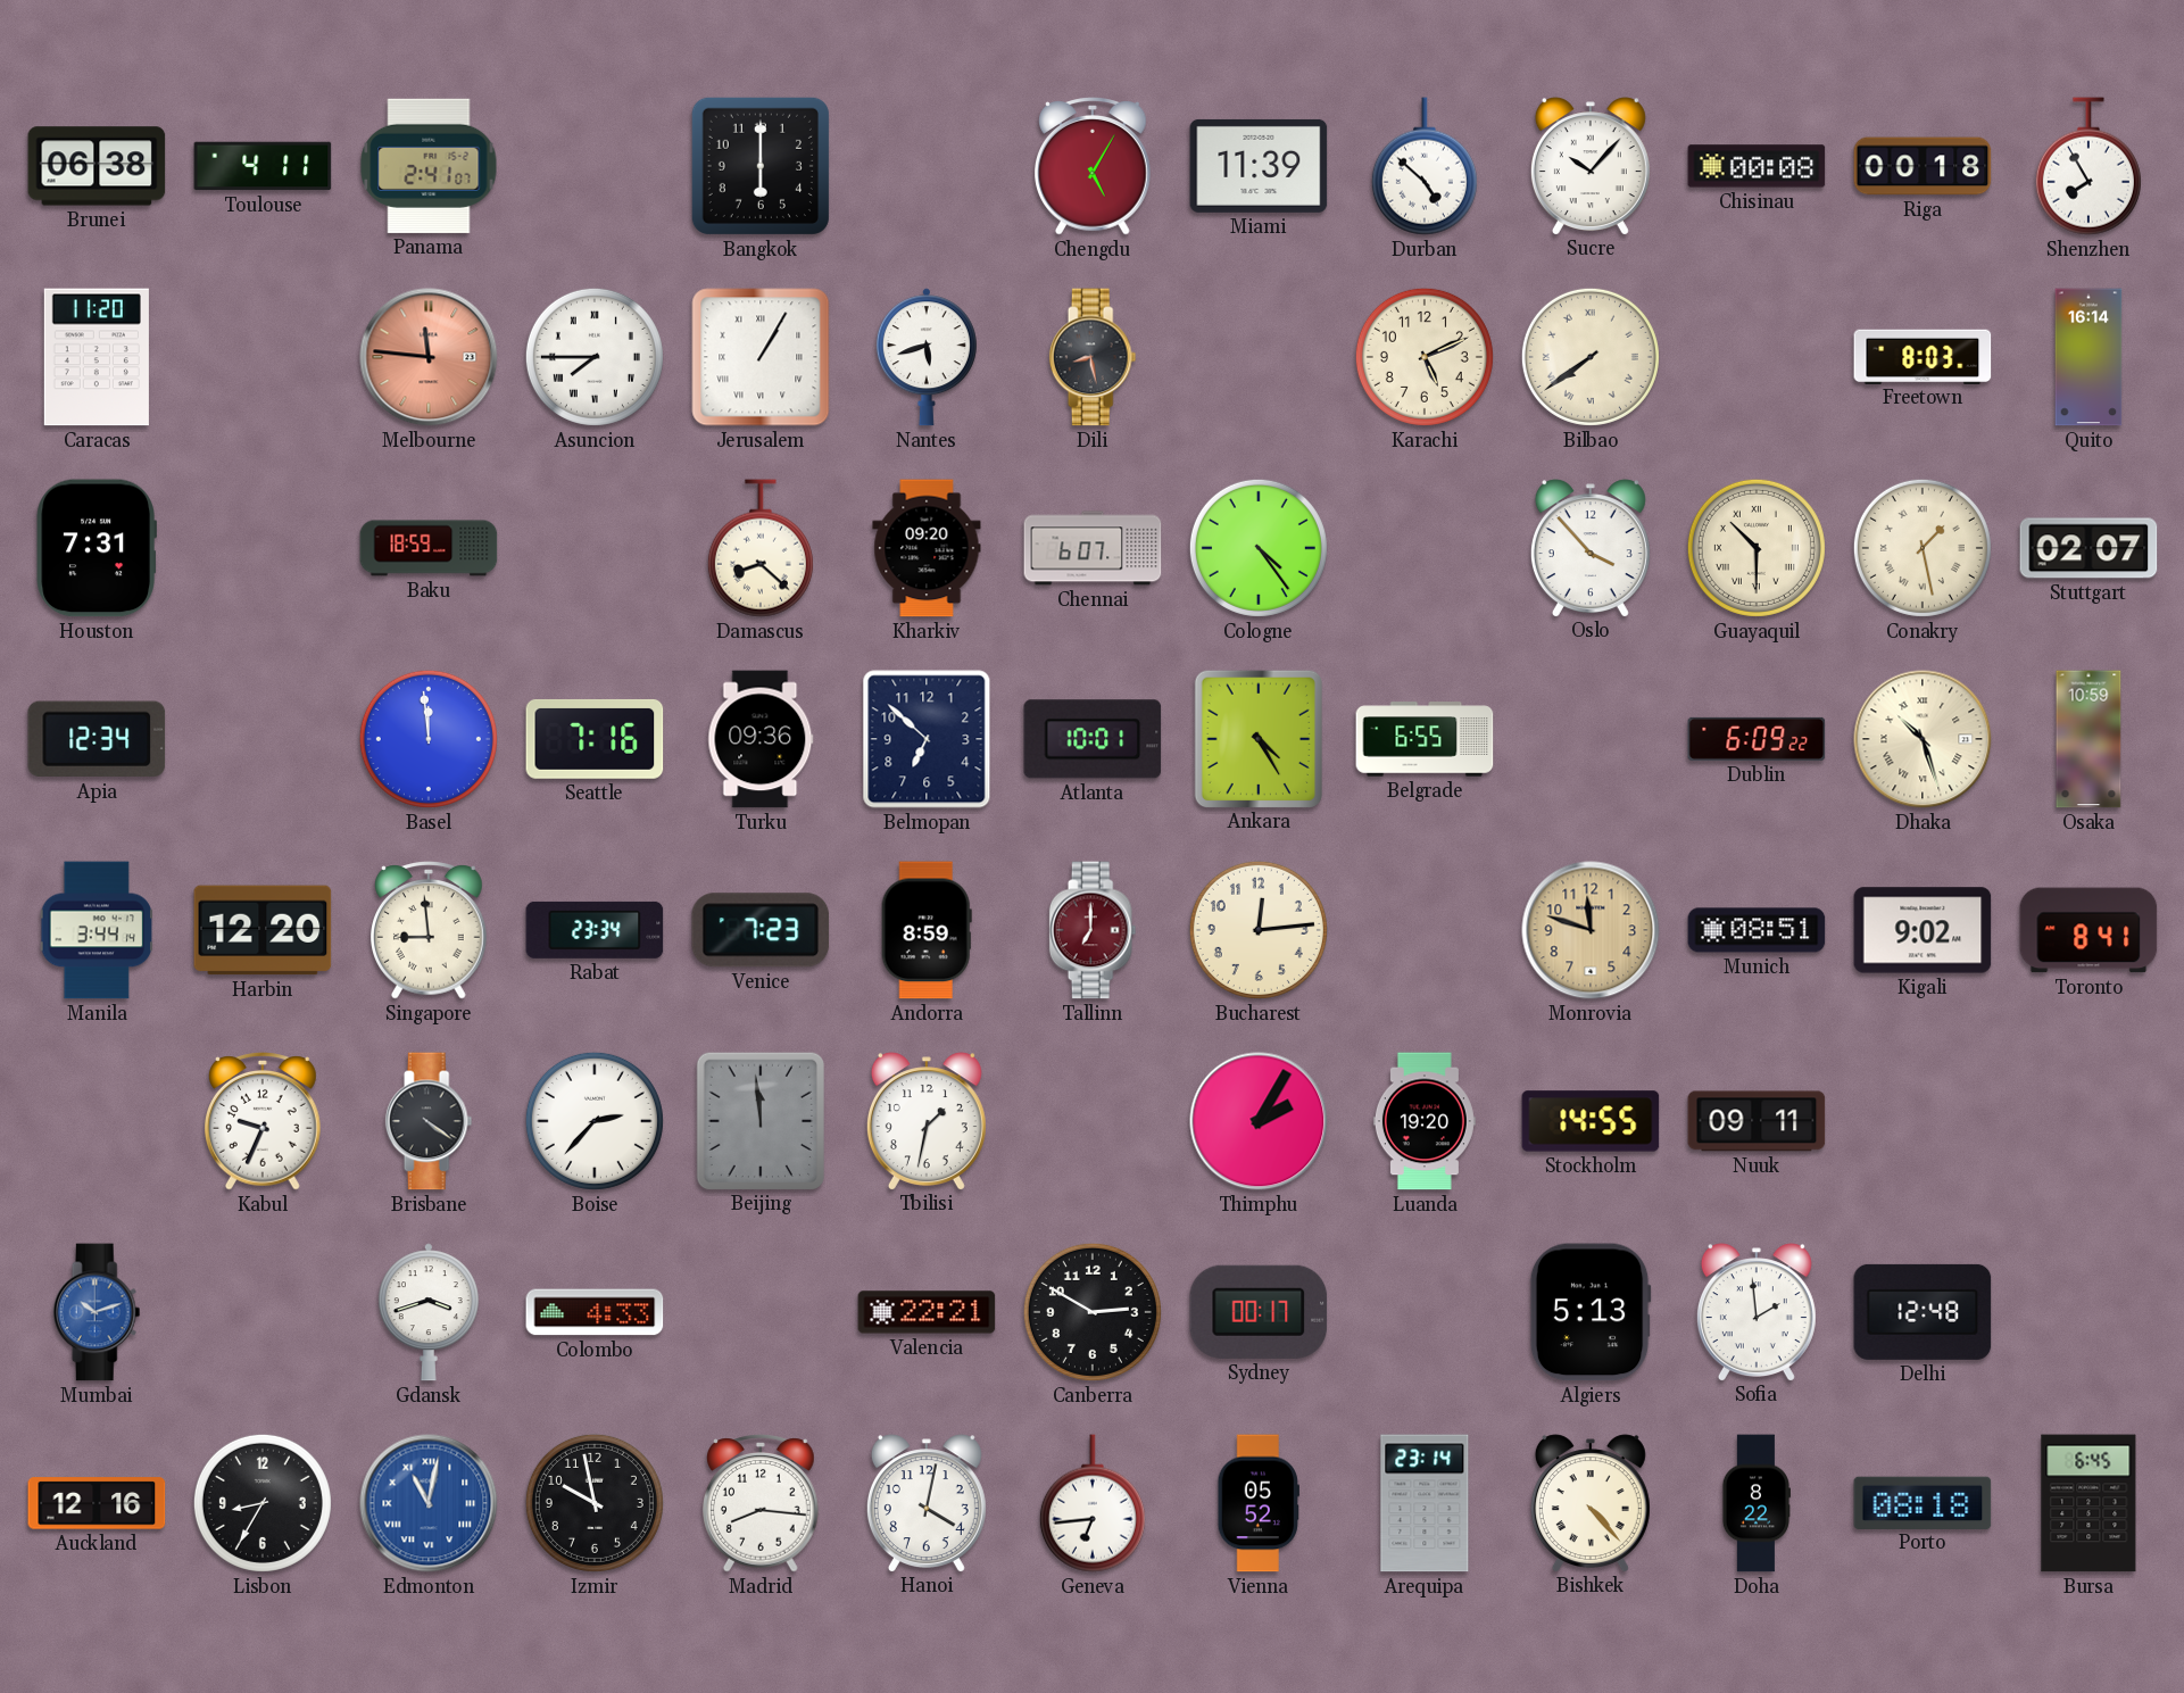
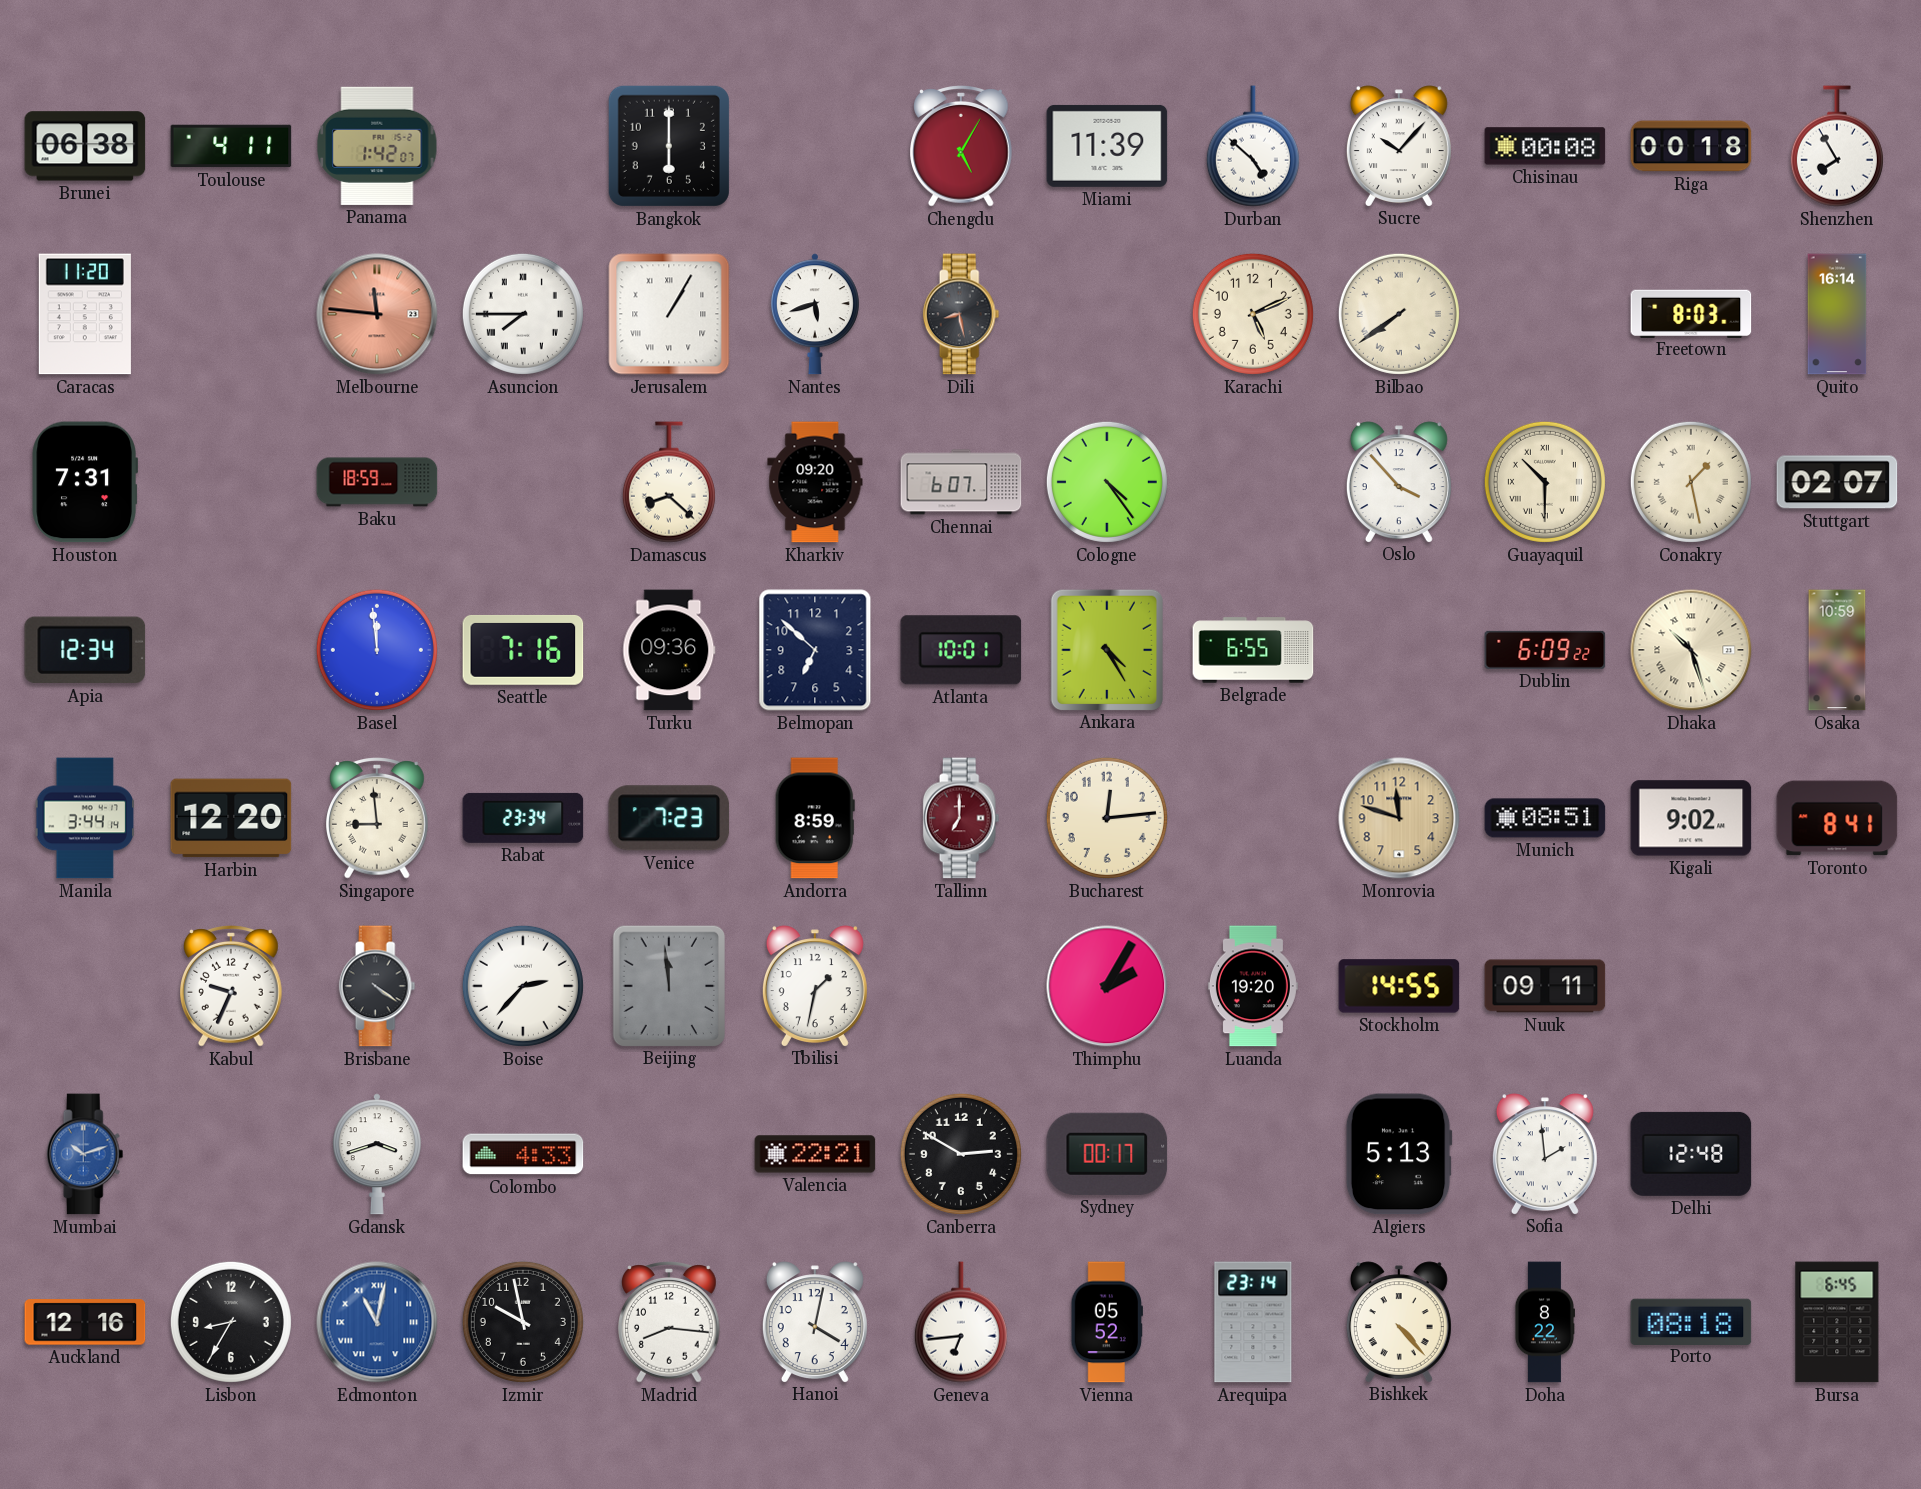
Panama: 2:41 -> 1:42
